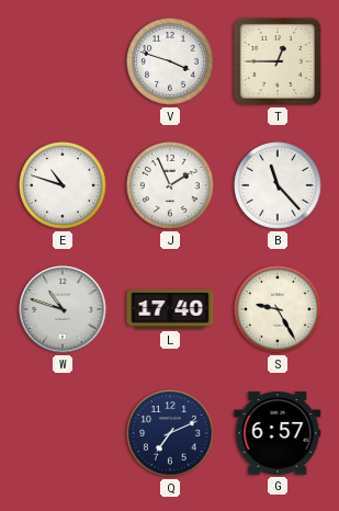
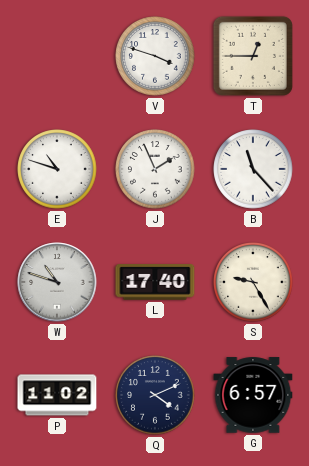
P: none -> 11:02
Q: 7:11 -> 4:11
